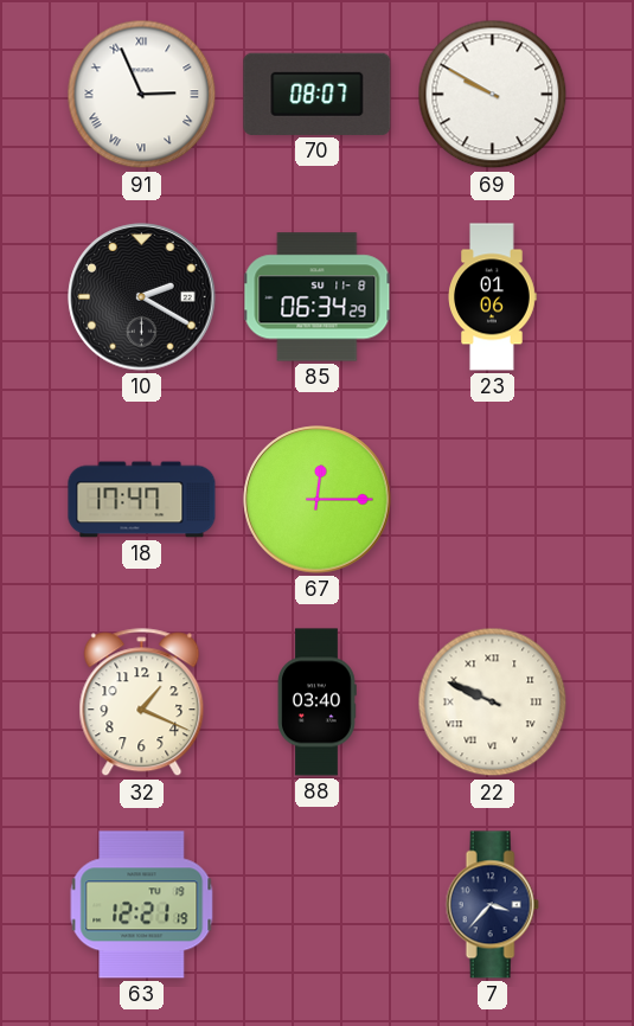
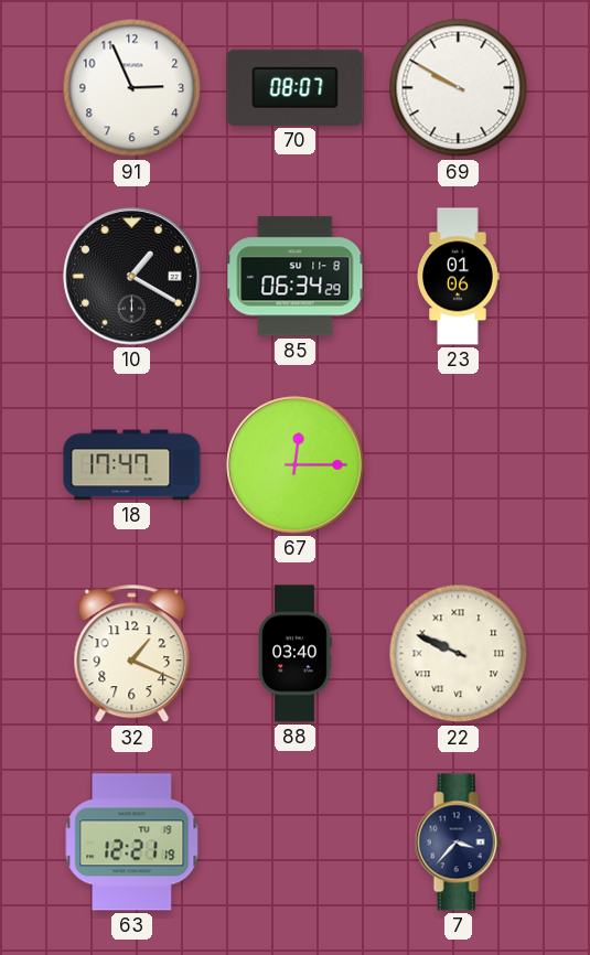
91 numerals: Roman -> Arabic
10: 2:20 -> 1:20
